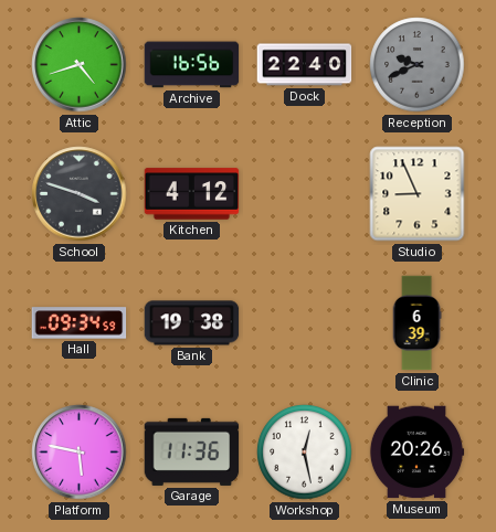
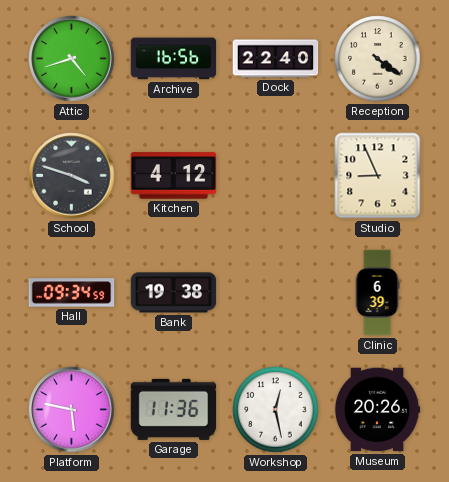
Reception: 9:41 -> 4:21
Reception dial: grey -> cream
